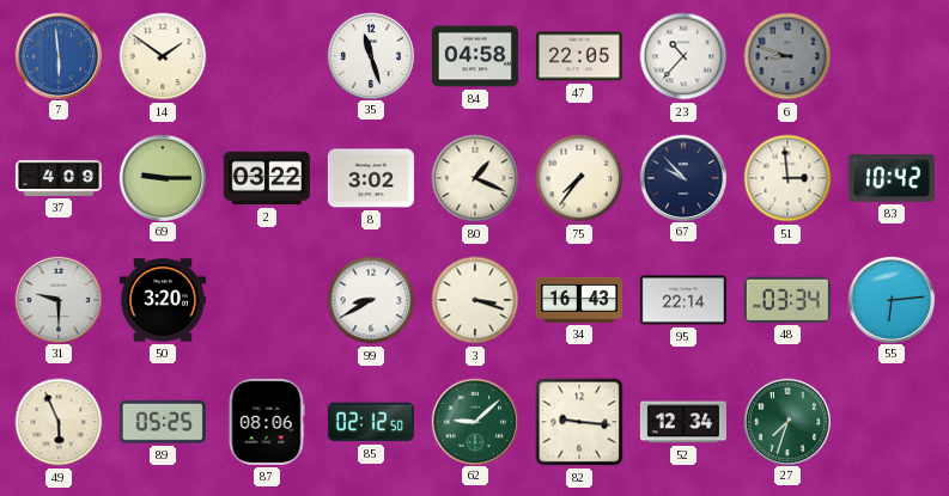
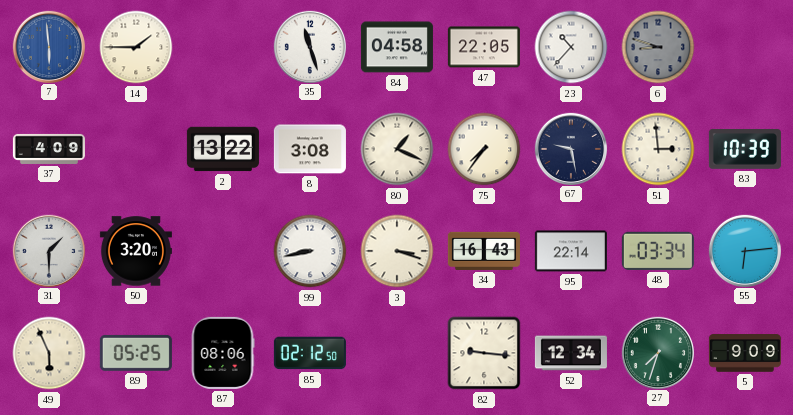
14: 1:51 -> 1:45
69: 9:15 -> none
2: 03:22 -> 13:22
8: 3:02 -> 3:08
67: 9:53 -> 9:28
83: 10:42 -> 10:39
31: 9:30 -> 1:30
99: 8:40 -> 8:43
62: 9:08 -> none
5: none -> 9:09
